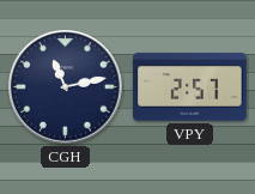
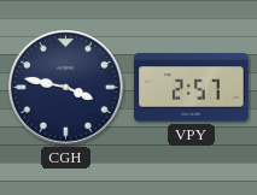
CGH: 11:13 -> 3:47
